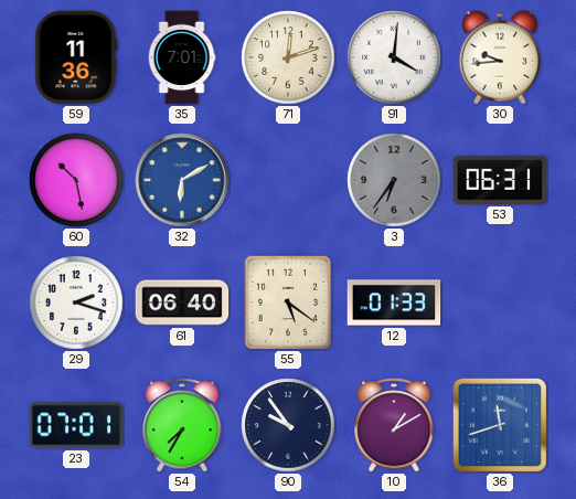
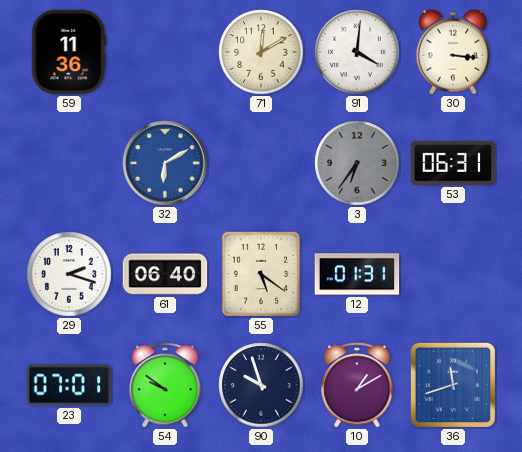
35: 7:01 -> none
71: 12:12 -> 12:10
30: 9:44 -> 3:16
60: 10:28 -> none
12: 01:33 -> 01:31
54: 7:35 -> 9:51
90: 9:54 -> 9:57
